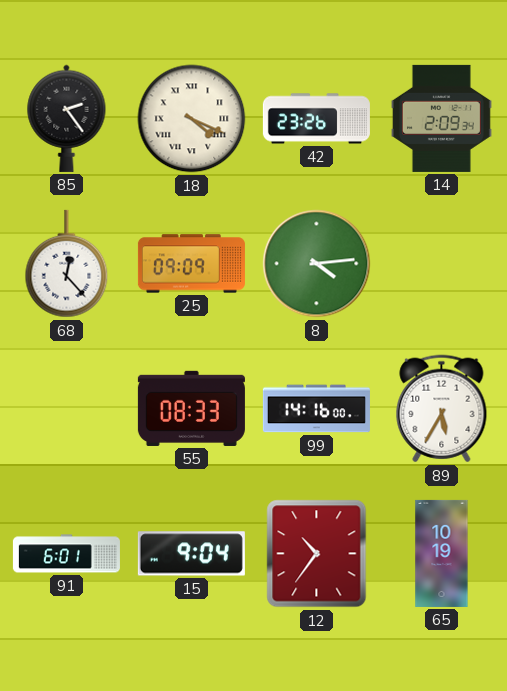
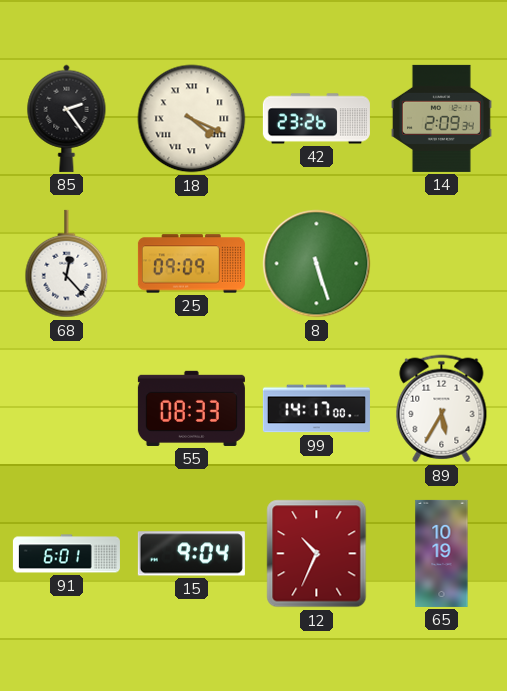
8: 4:14 -> 5:27
99: 14:16 -> 14:17
12: 10:36 -> 10:34
